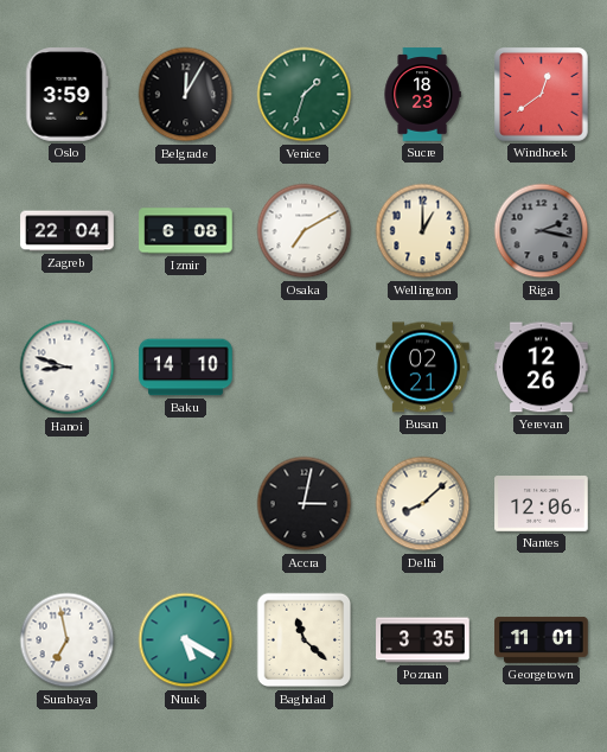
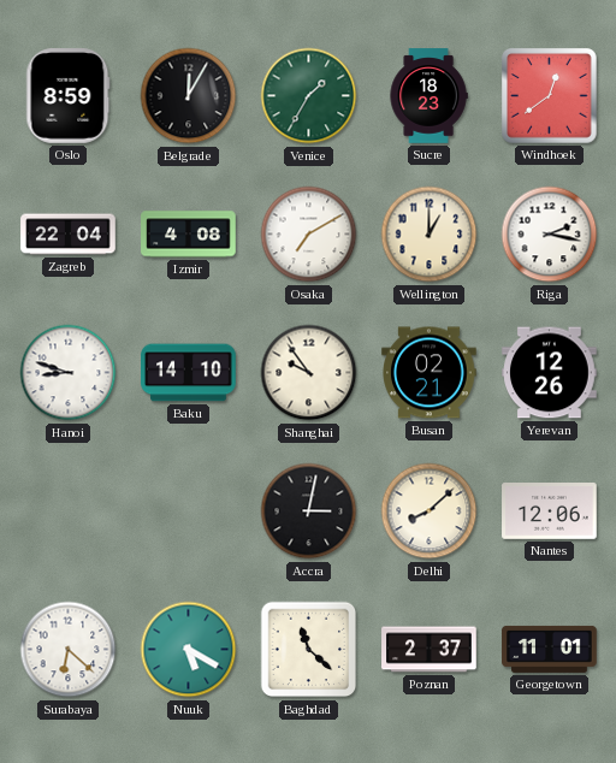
Oslo: 3:59 -> 8:59
Venice: 1:33 -> 1:35
Izmir: 6:08 -> 4:08
Riga dial: grey -> white
Shanghai: none -> 9:54
Surabaya: 6:58 -> 6:22
Poznan: 3:35 -> 2:37
